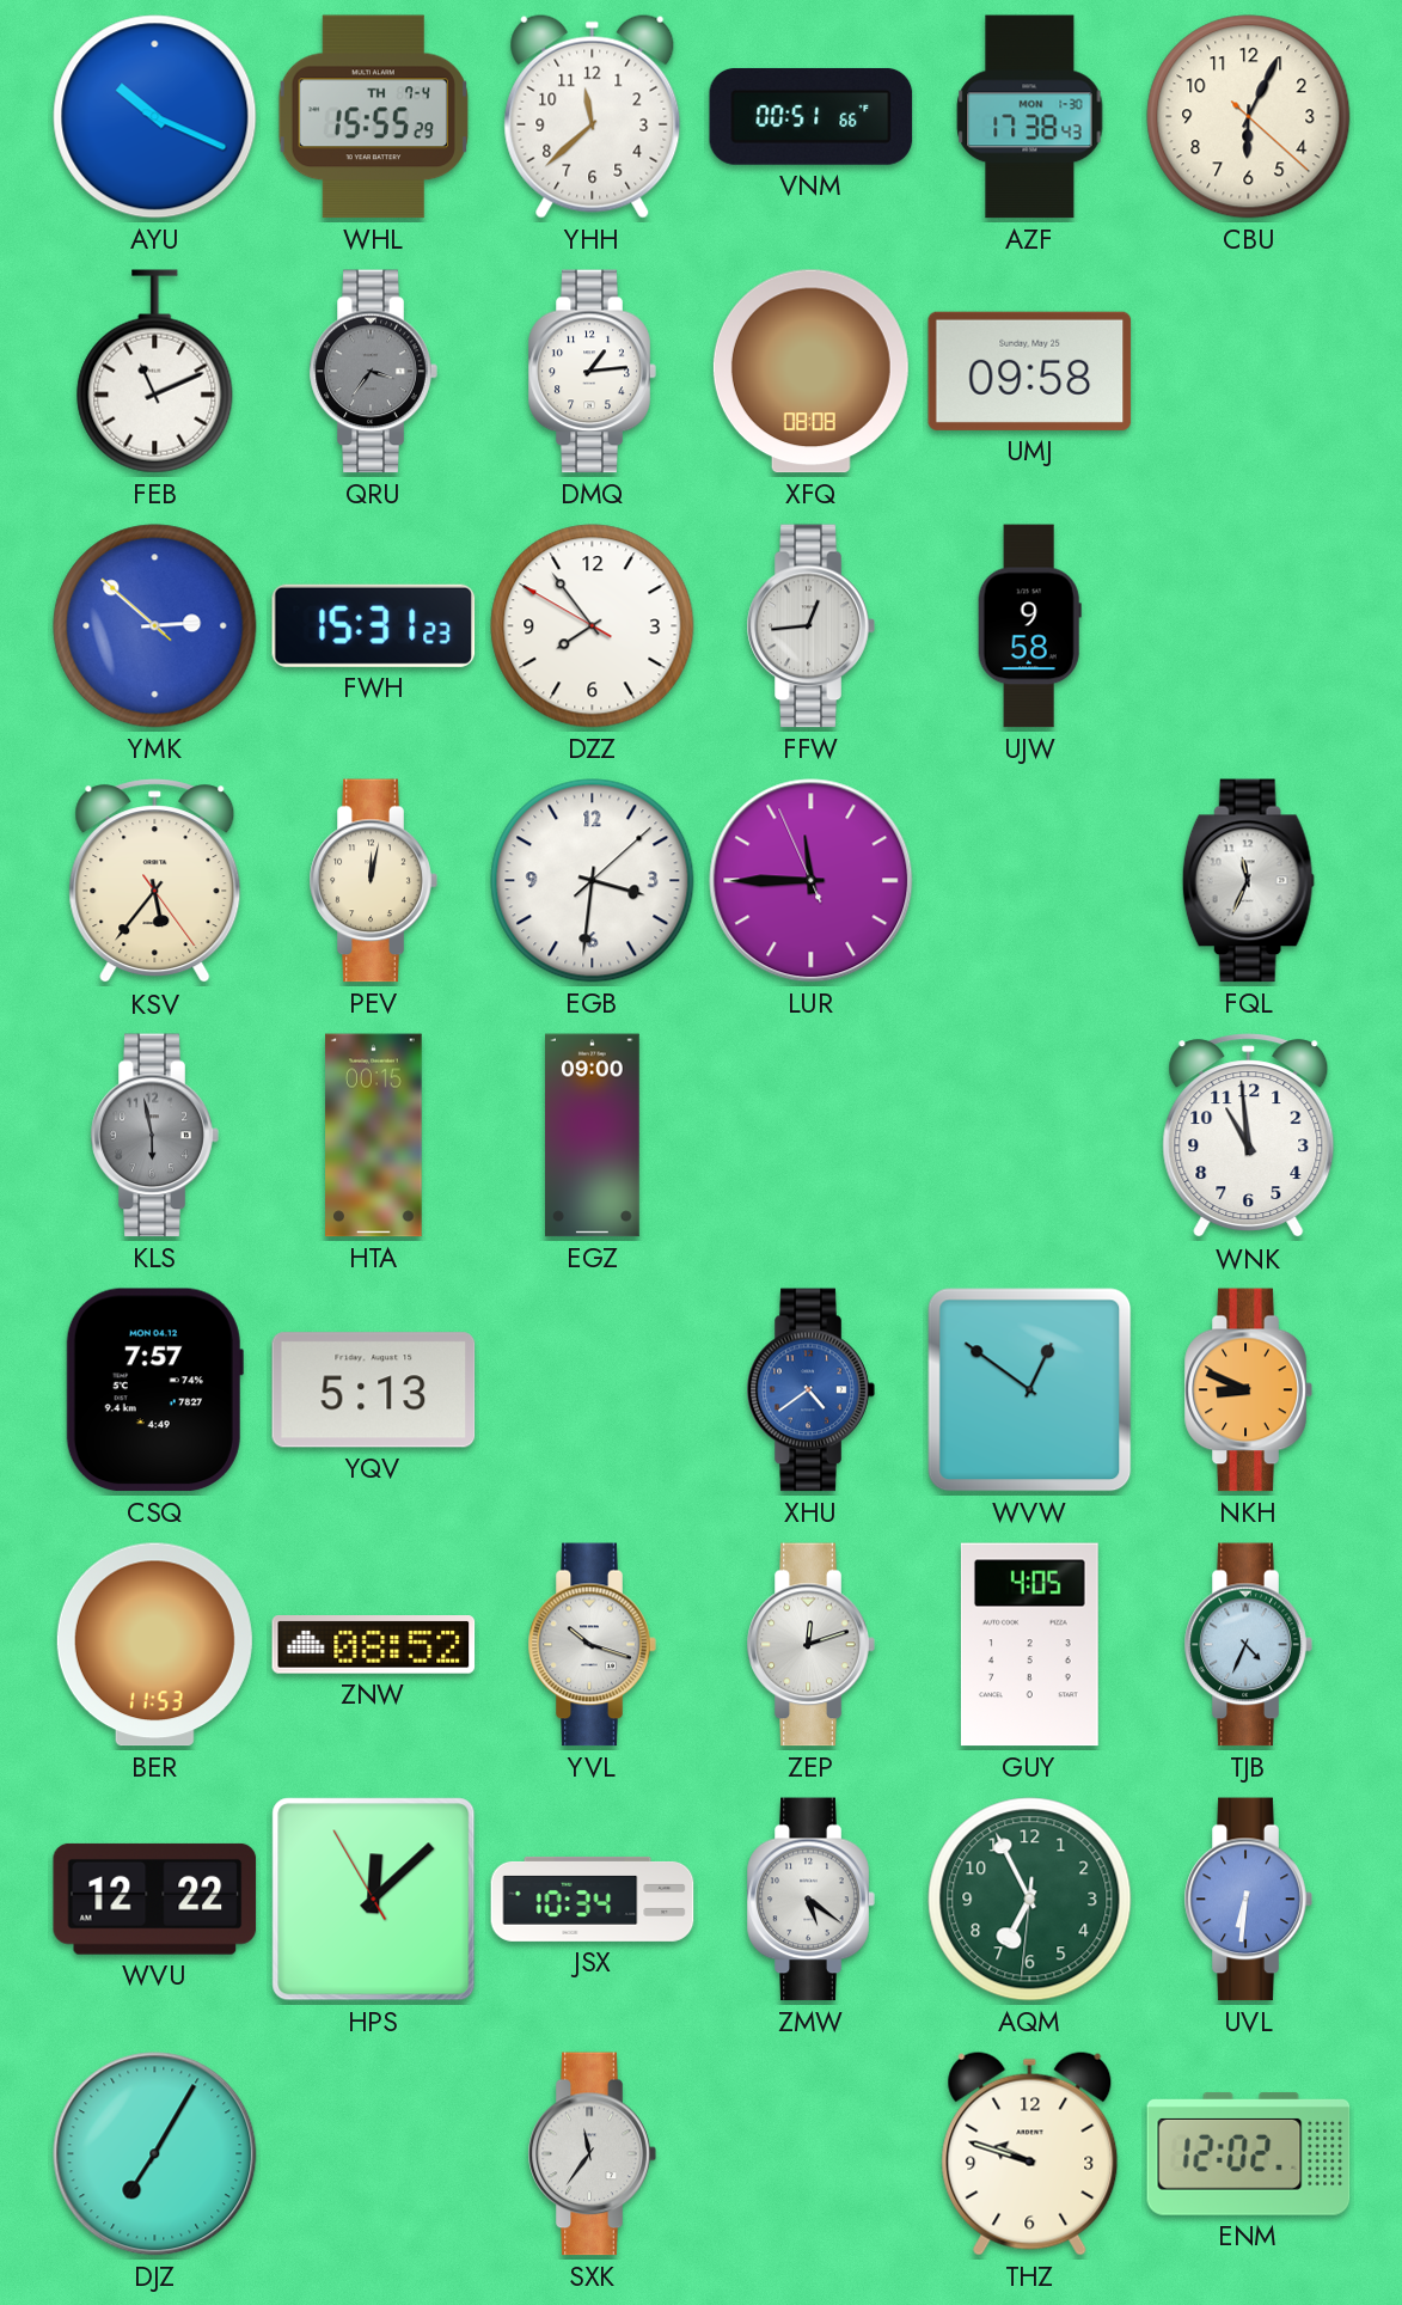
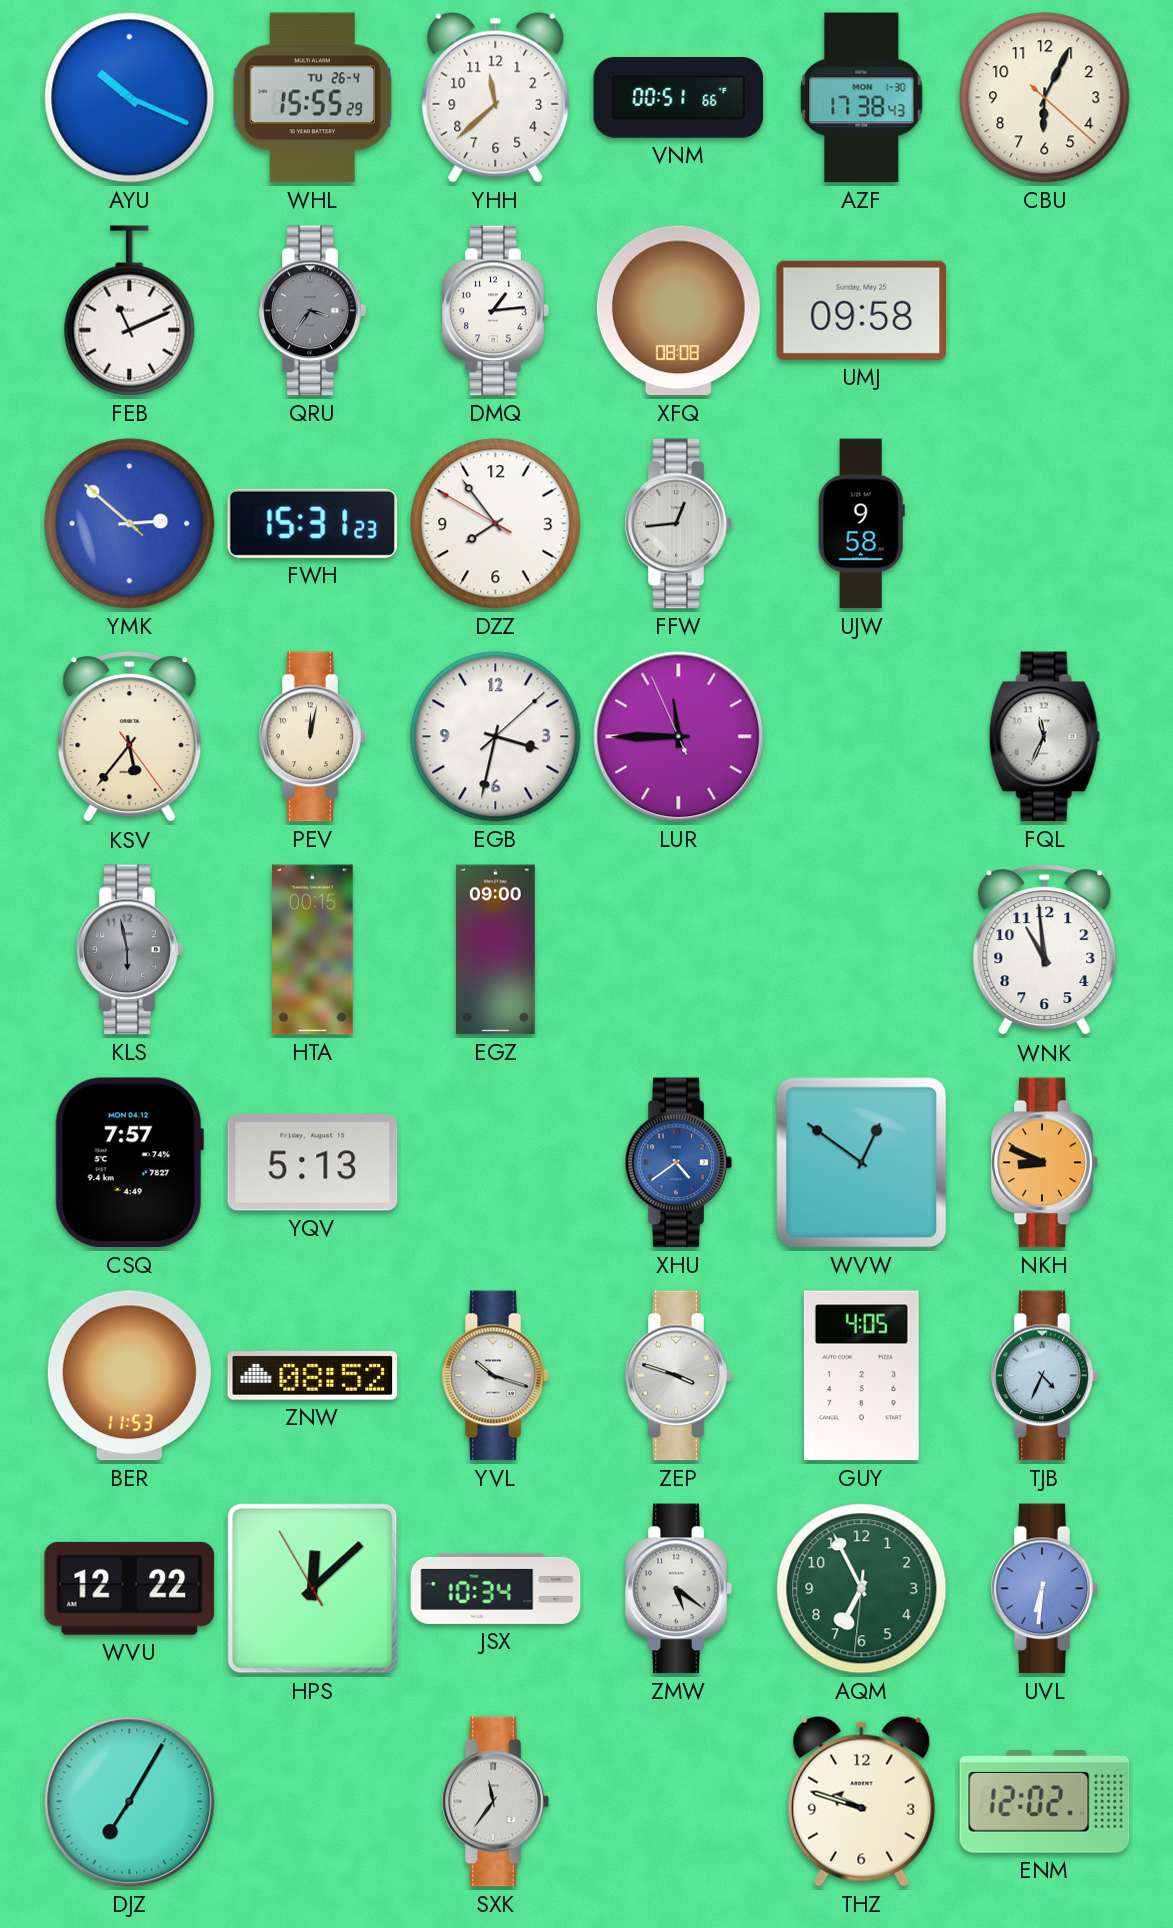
WHL date: TH 7-4 -> TU 26-4
EGB: 3:31 -> 3:32
ZEP: 12:12 -> 3:48
